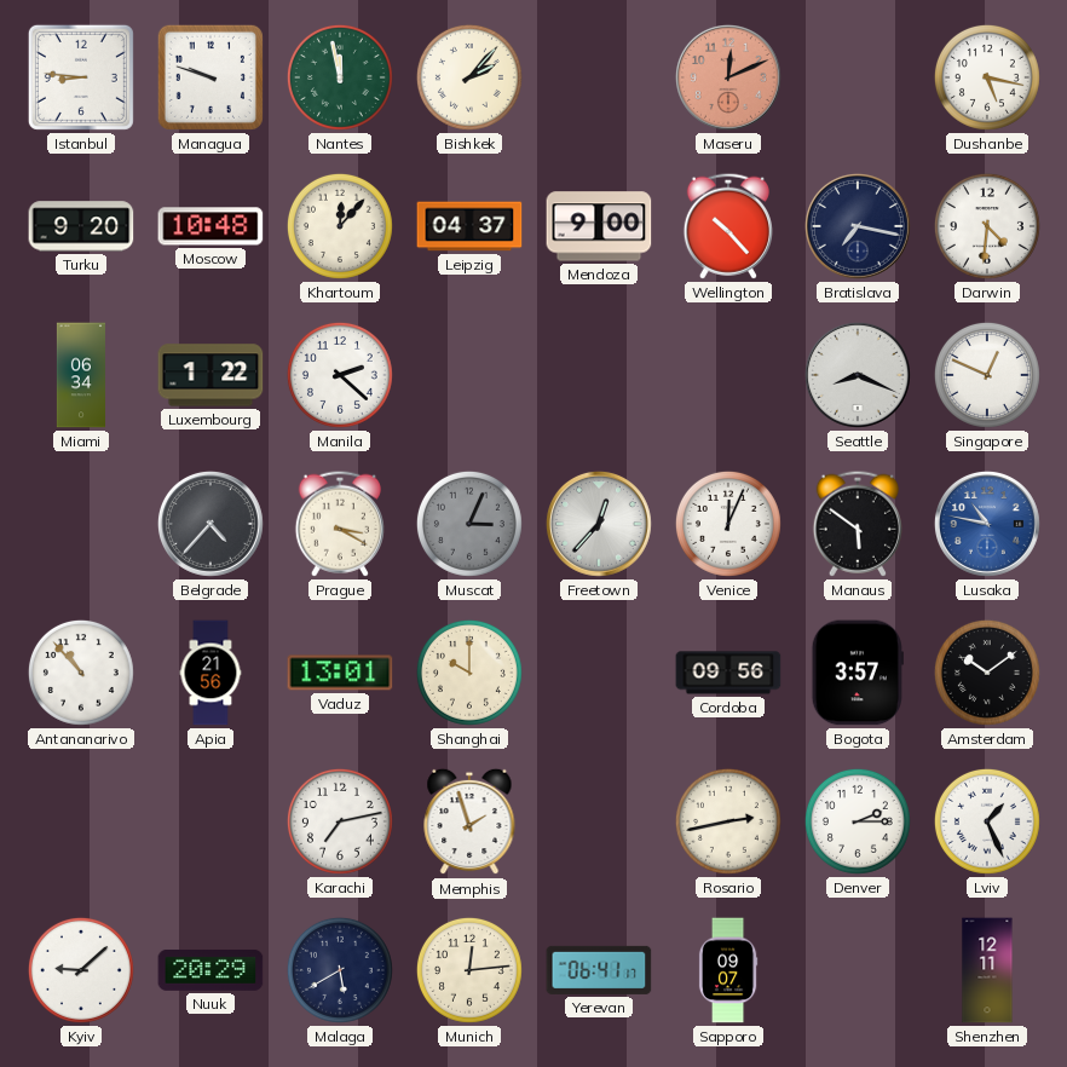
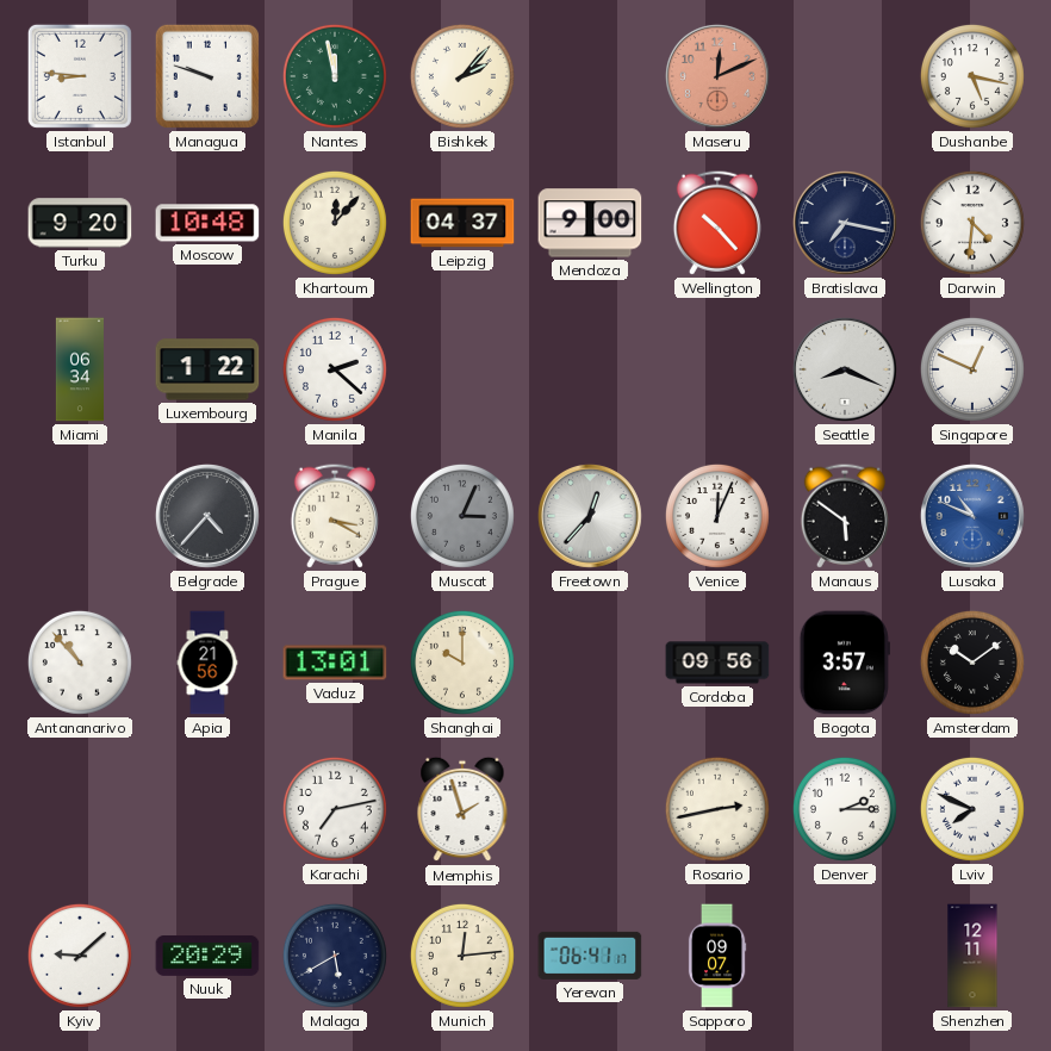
Lusaka: 10:47 -> 10:49
Lviv: 1:26 -> 7:49
